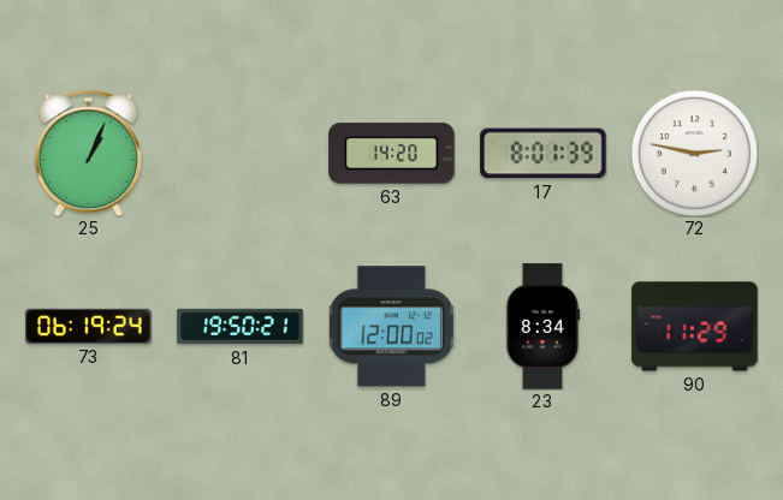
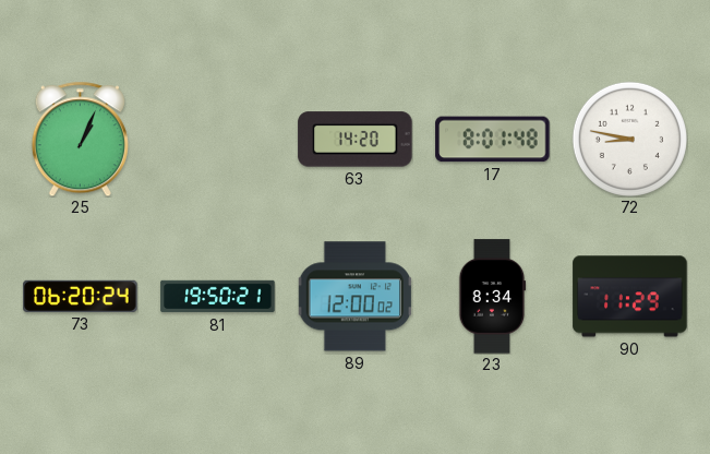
17: 8:01:39 -> 8:01:48
72: 2:47 -> 8:47
73: 06:19 -> 06:20
